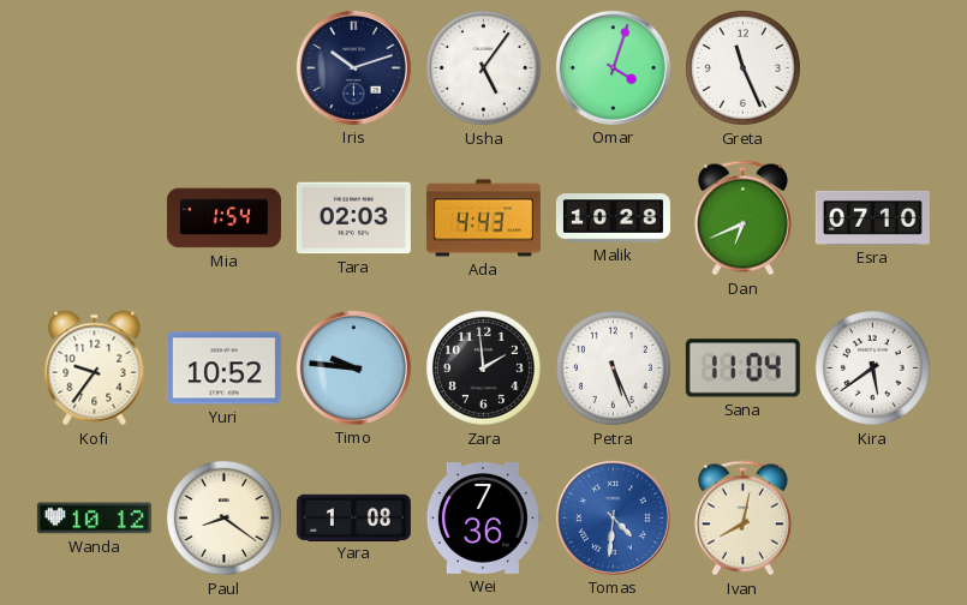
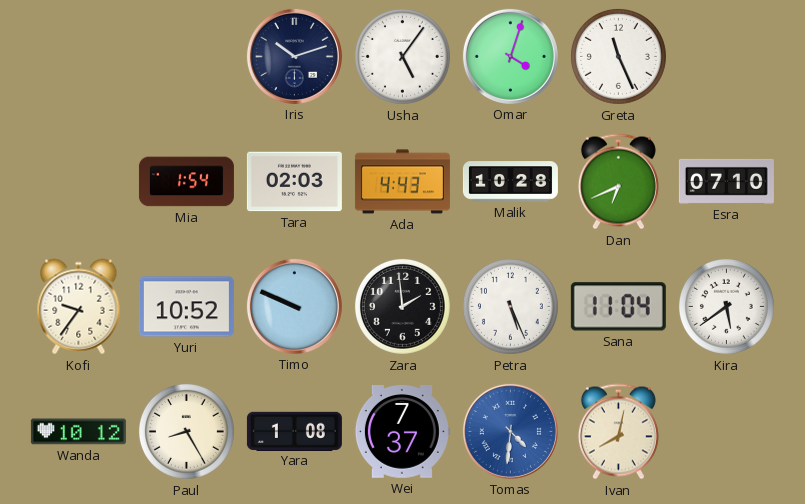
Timo: 9:46 -> 9:49
Paul: 8:21 -> 8:25
Wei: 7:36 -> 7:37
